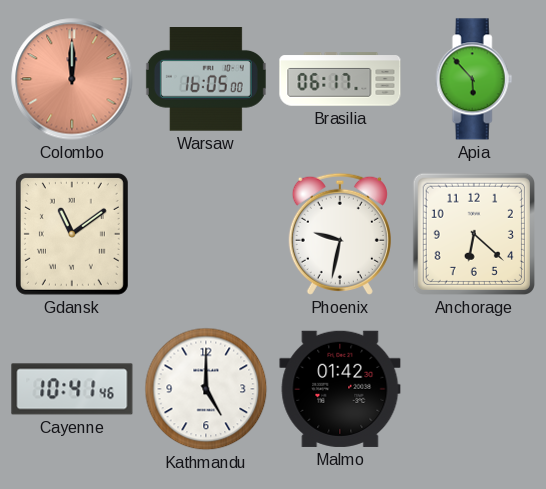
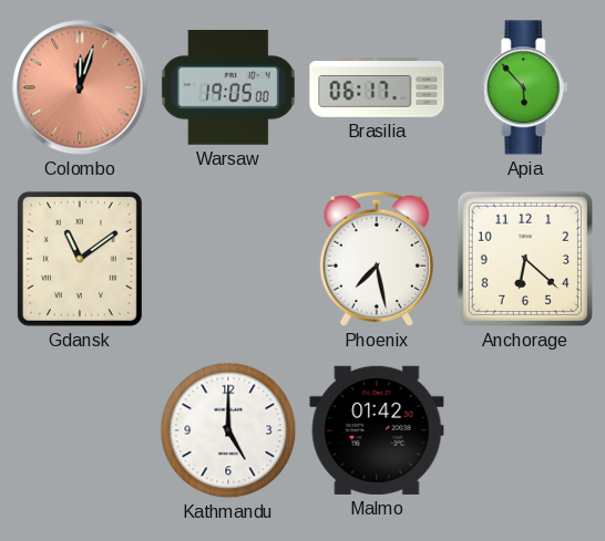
Colombo: 12:00 -> 12:03
Warsaw: 16:05 -> 19:05
Phoenix: 9:32 -> 7:28
Cayenne: 10:41 -> none
